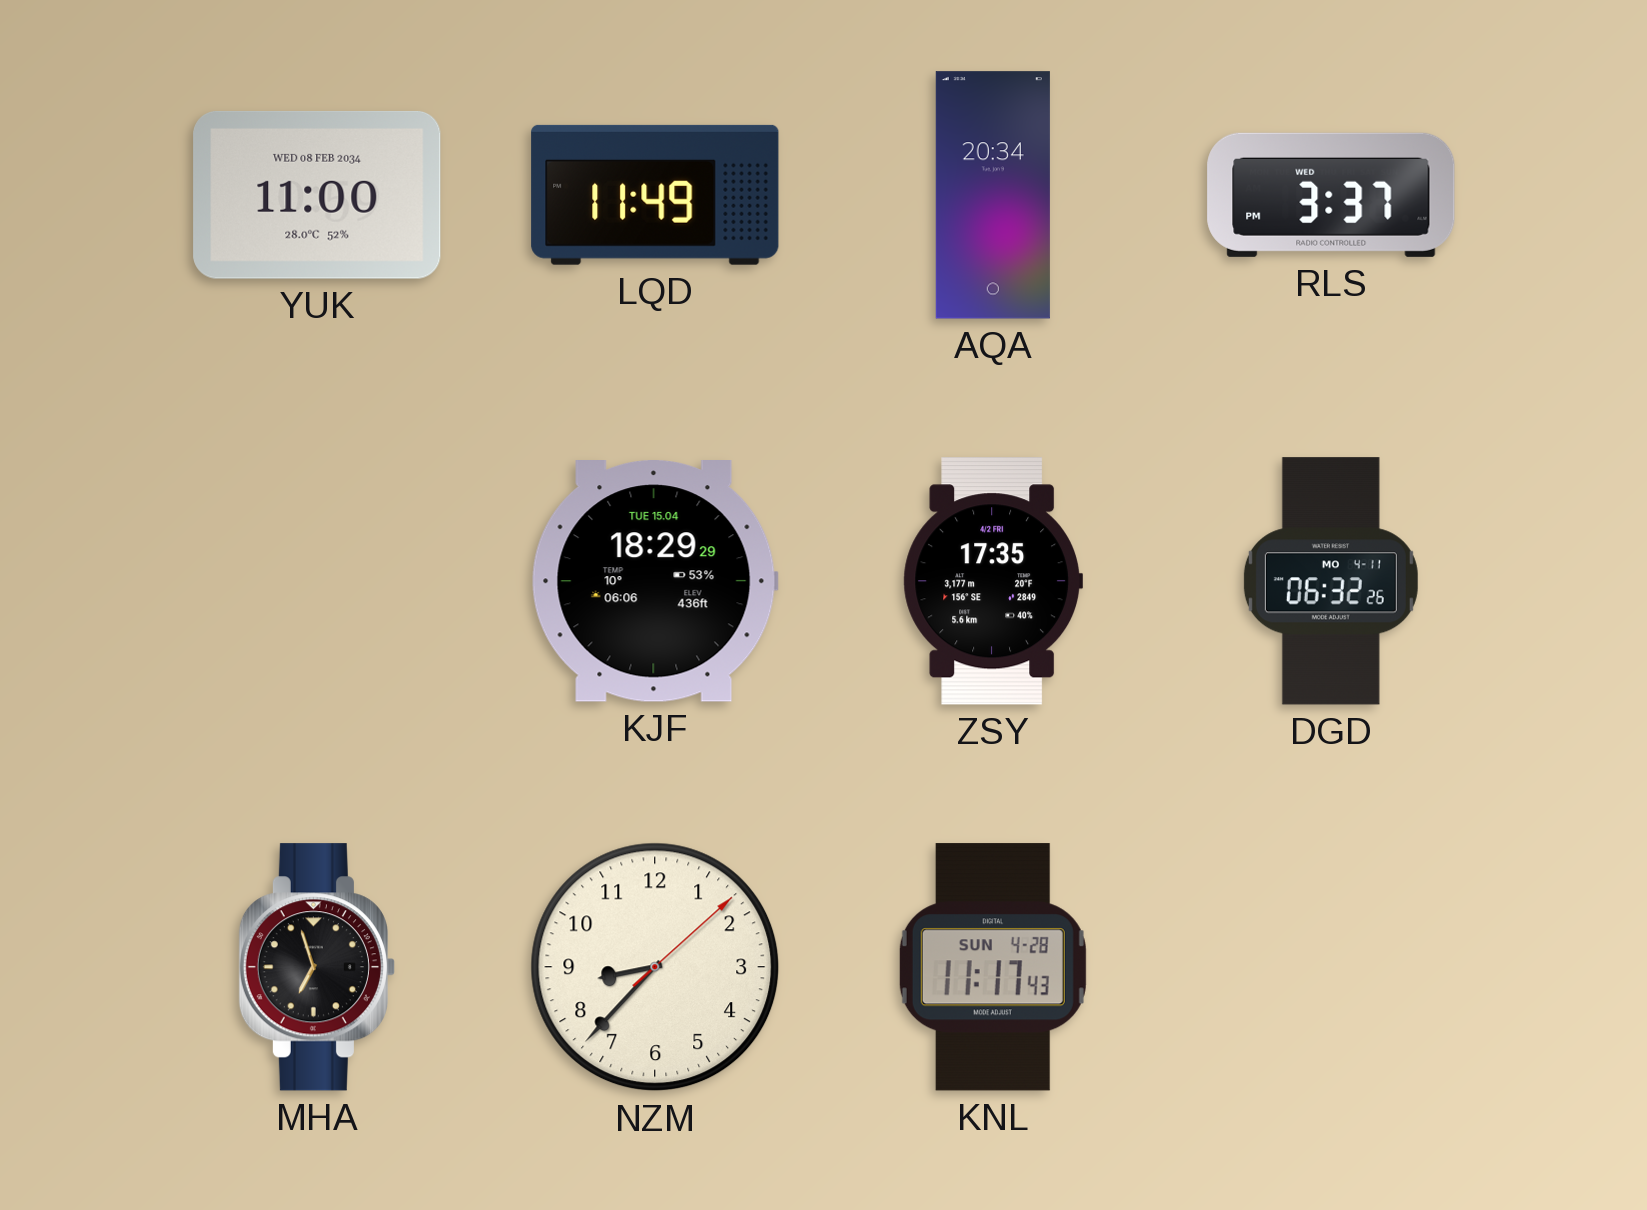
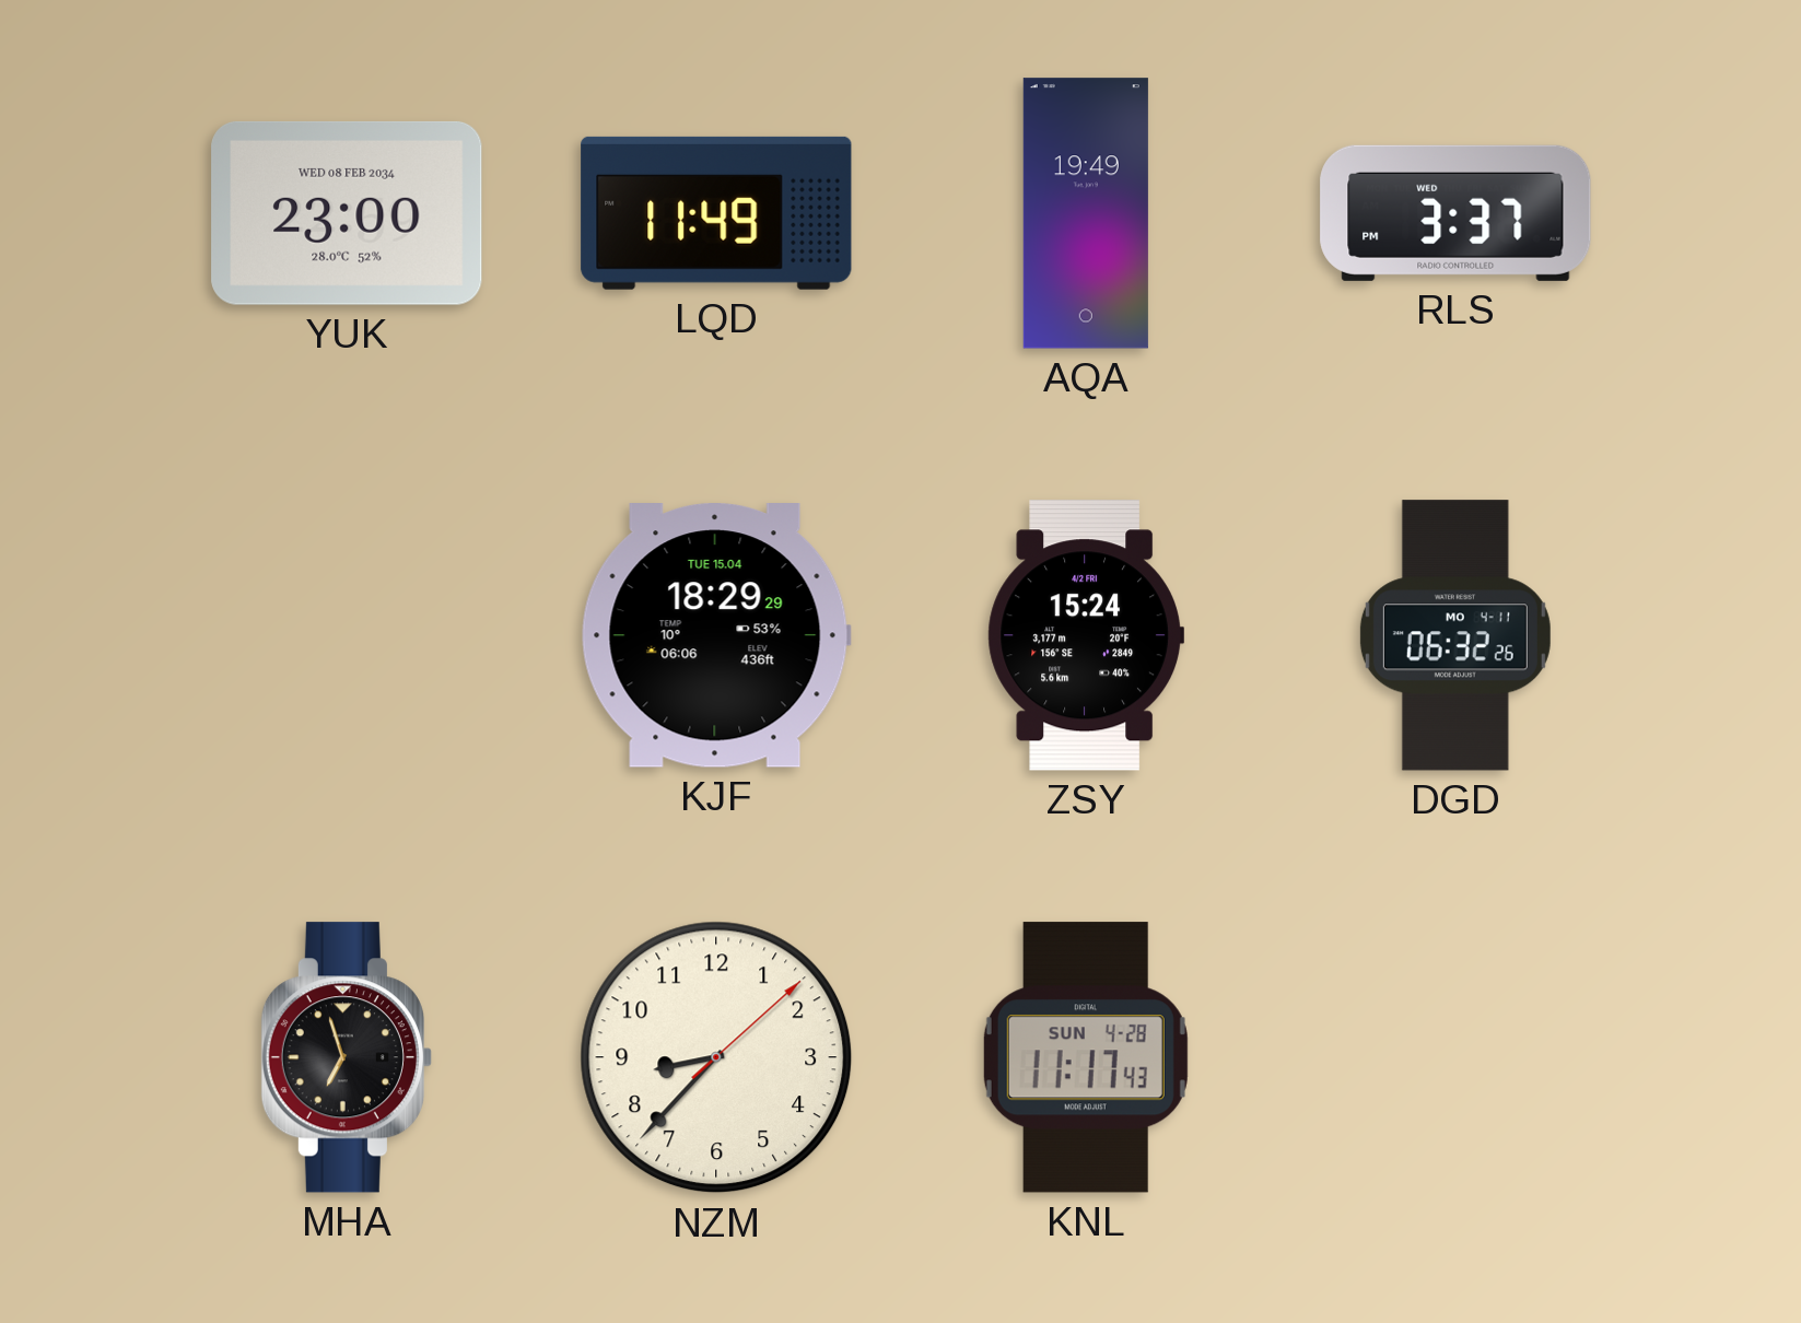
YUK: 11:00 -> 23:00
AQA: 20:34 -> 19:49
ZSY: 17:35 -> 15:24
